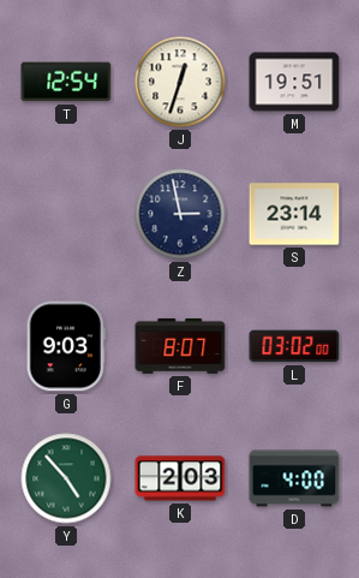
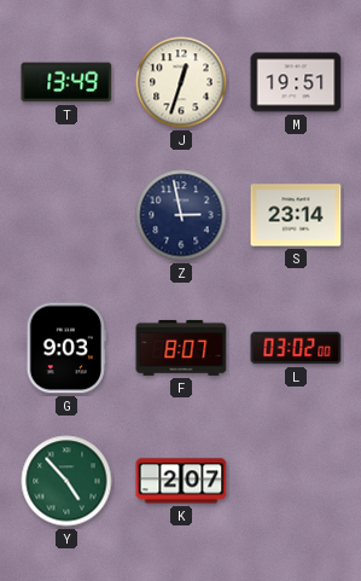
T: 12:54 -> 13:49
K: 2:03 -> 2:07
D: 4:00 -> none
